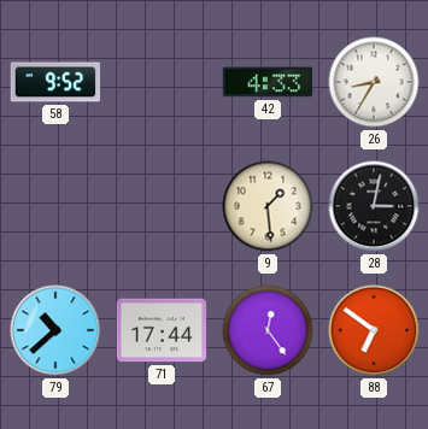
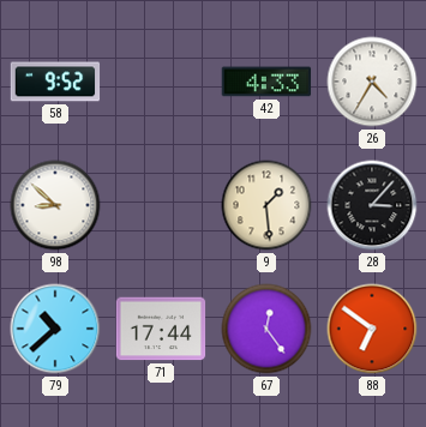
26: 8:35 -> 4:35
98: none -> 8:52
28: 3:02 -> 3:07
